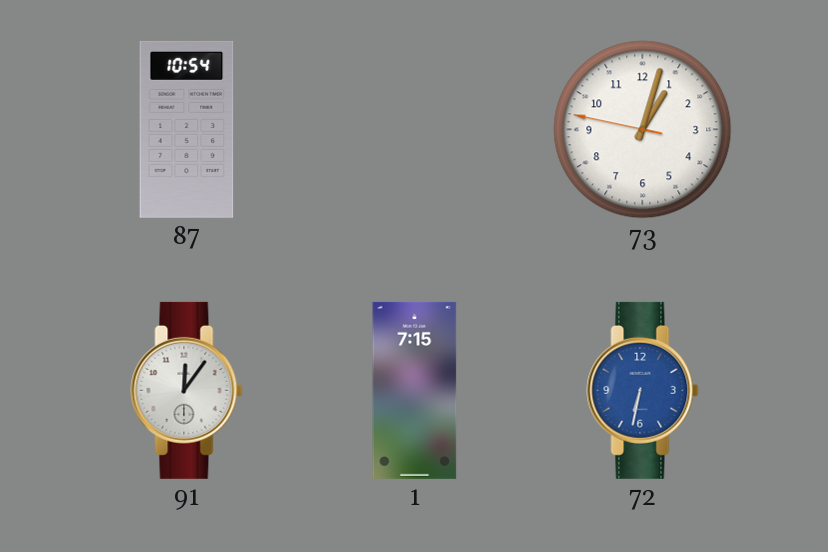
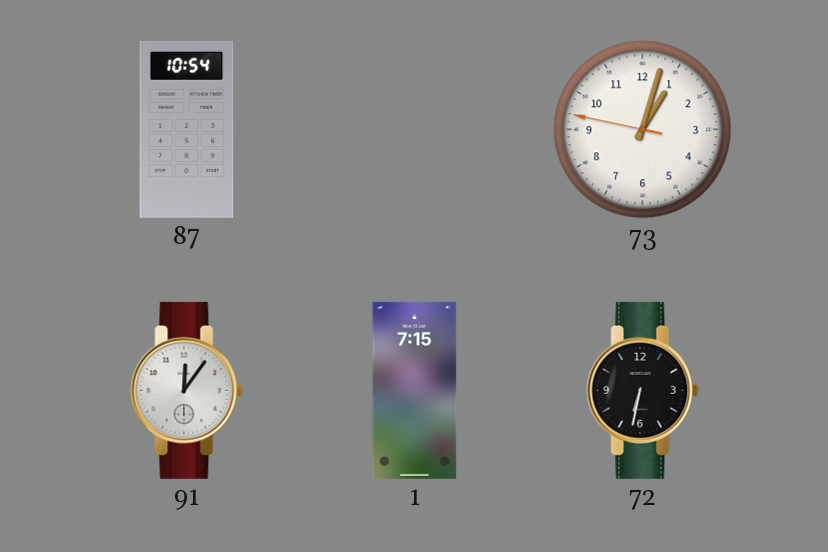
72 dial: blue -> black
